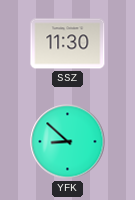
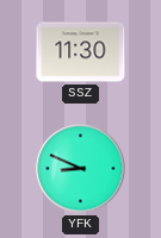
YFK: 8:52 -> 8:49
